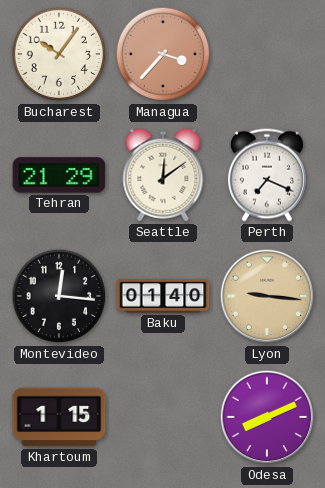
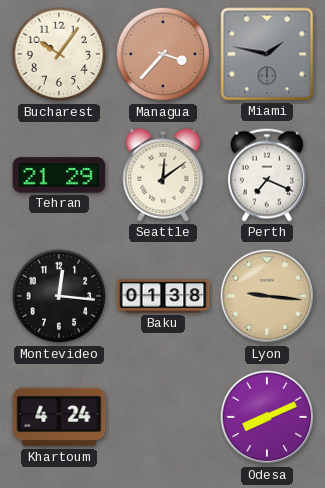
Miami: none -> 1:47
Baku: 01:40 -> 01:38
Khartoum: 1:15 -> 4:24
